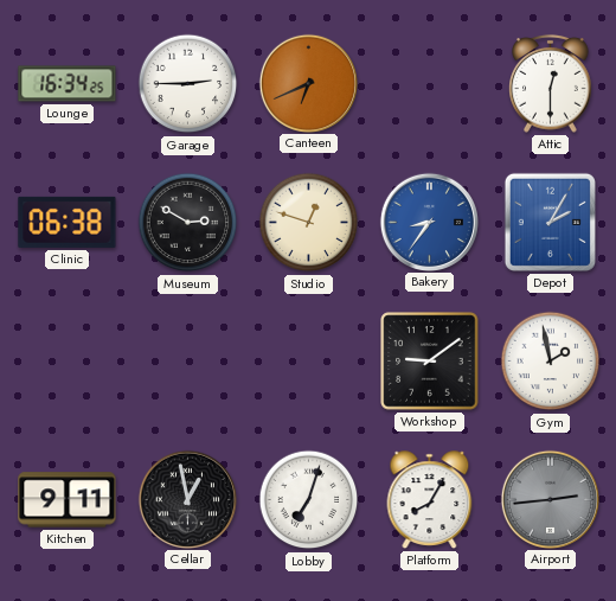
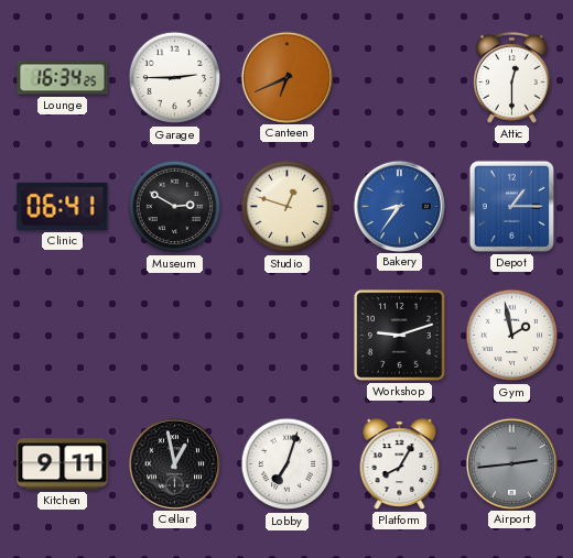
Clinic: 06:38 -> 06:41
Depot: 2:05 -> 1:15
Workshop: 9:09 -> 9:12
